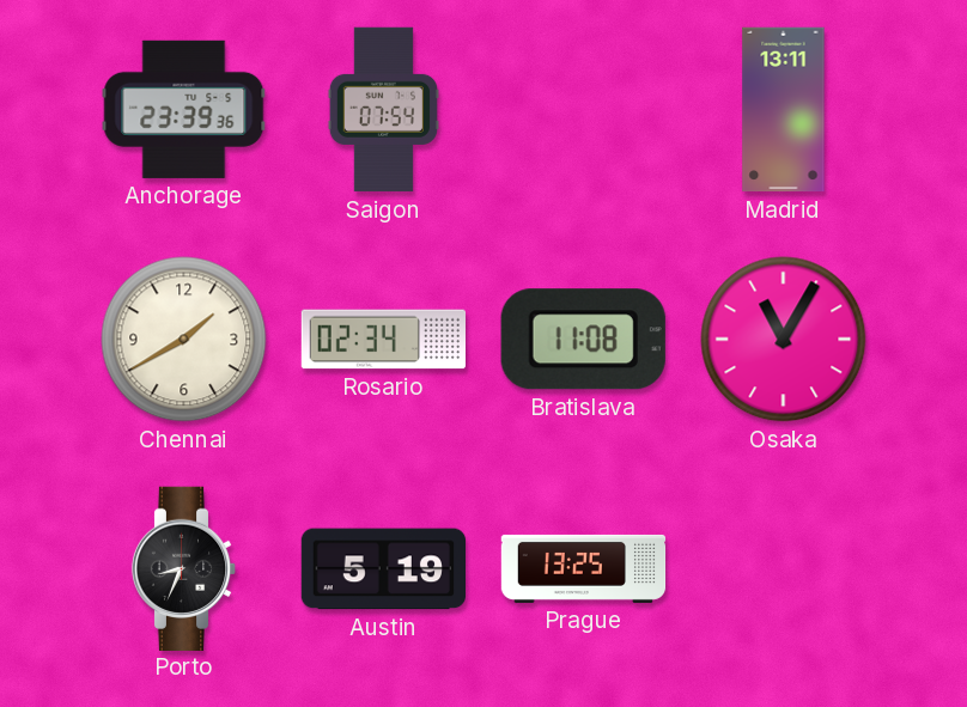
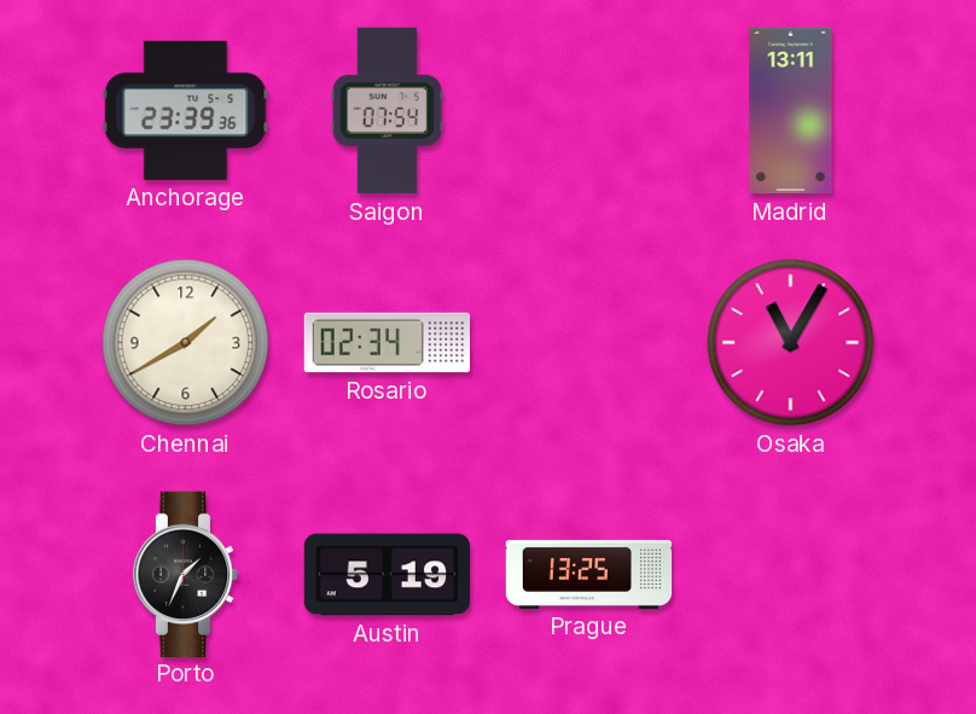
Bratislava: 11:08 -> none
Porto: 8:34 -> 1:34
